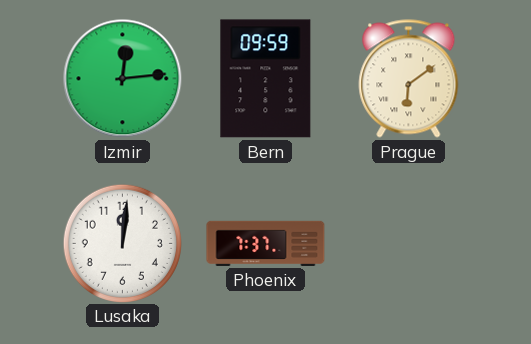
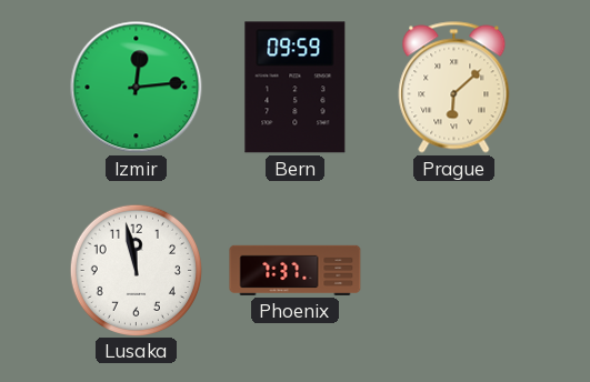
Prague: 6:09 -> 6:08
Lusaka: 12:01 -> 11:58
